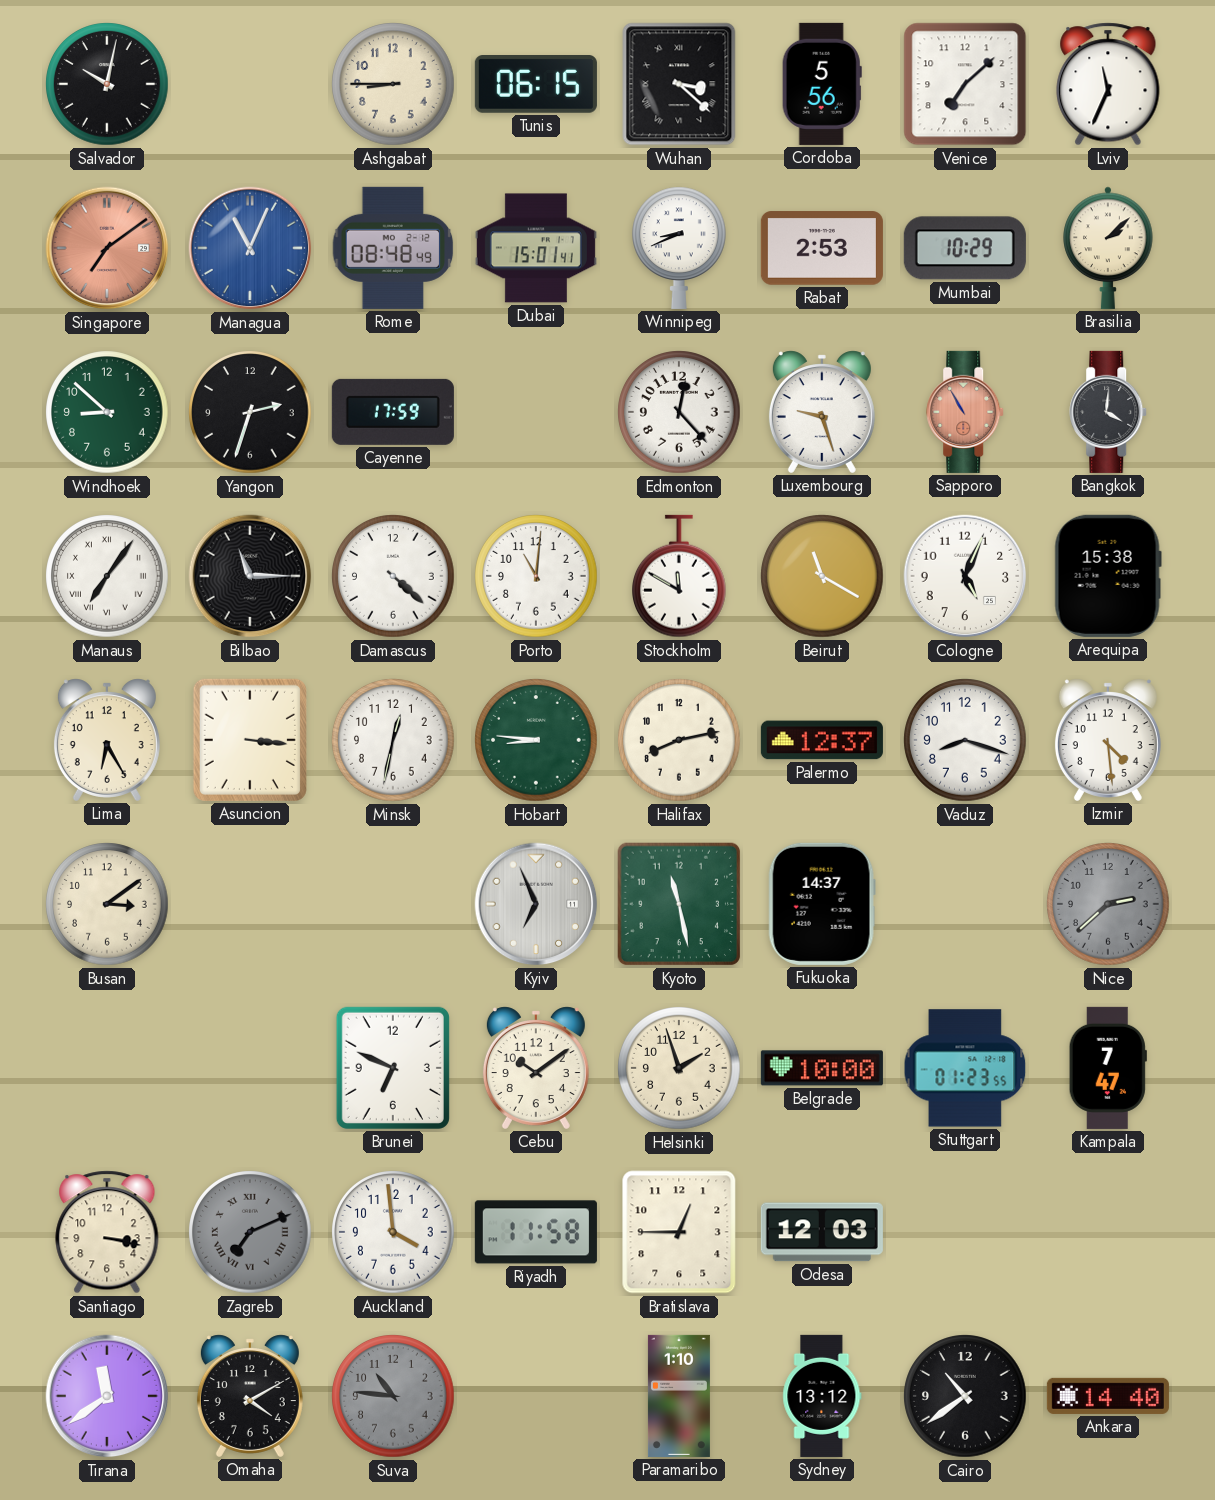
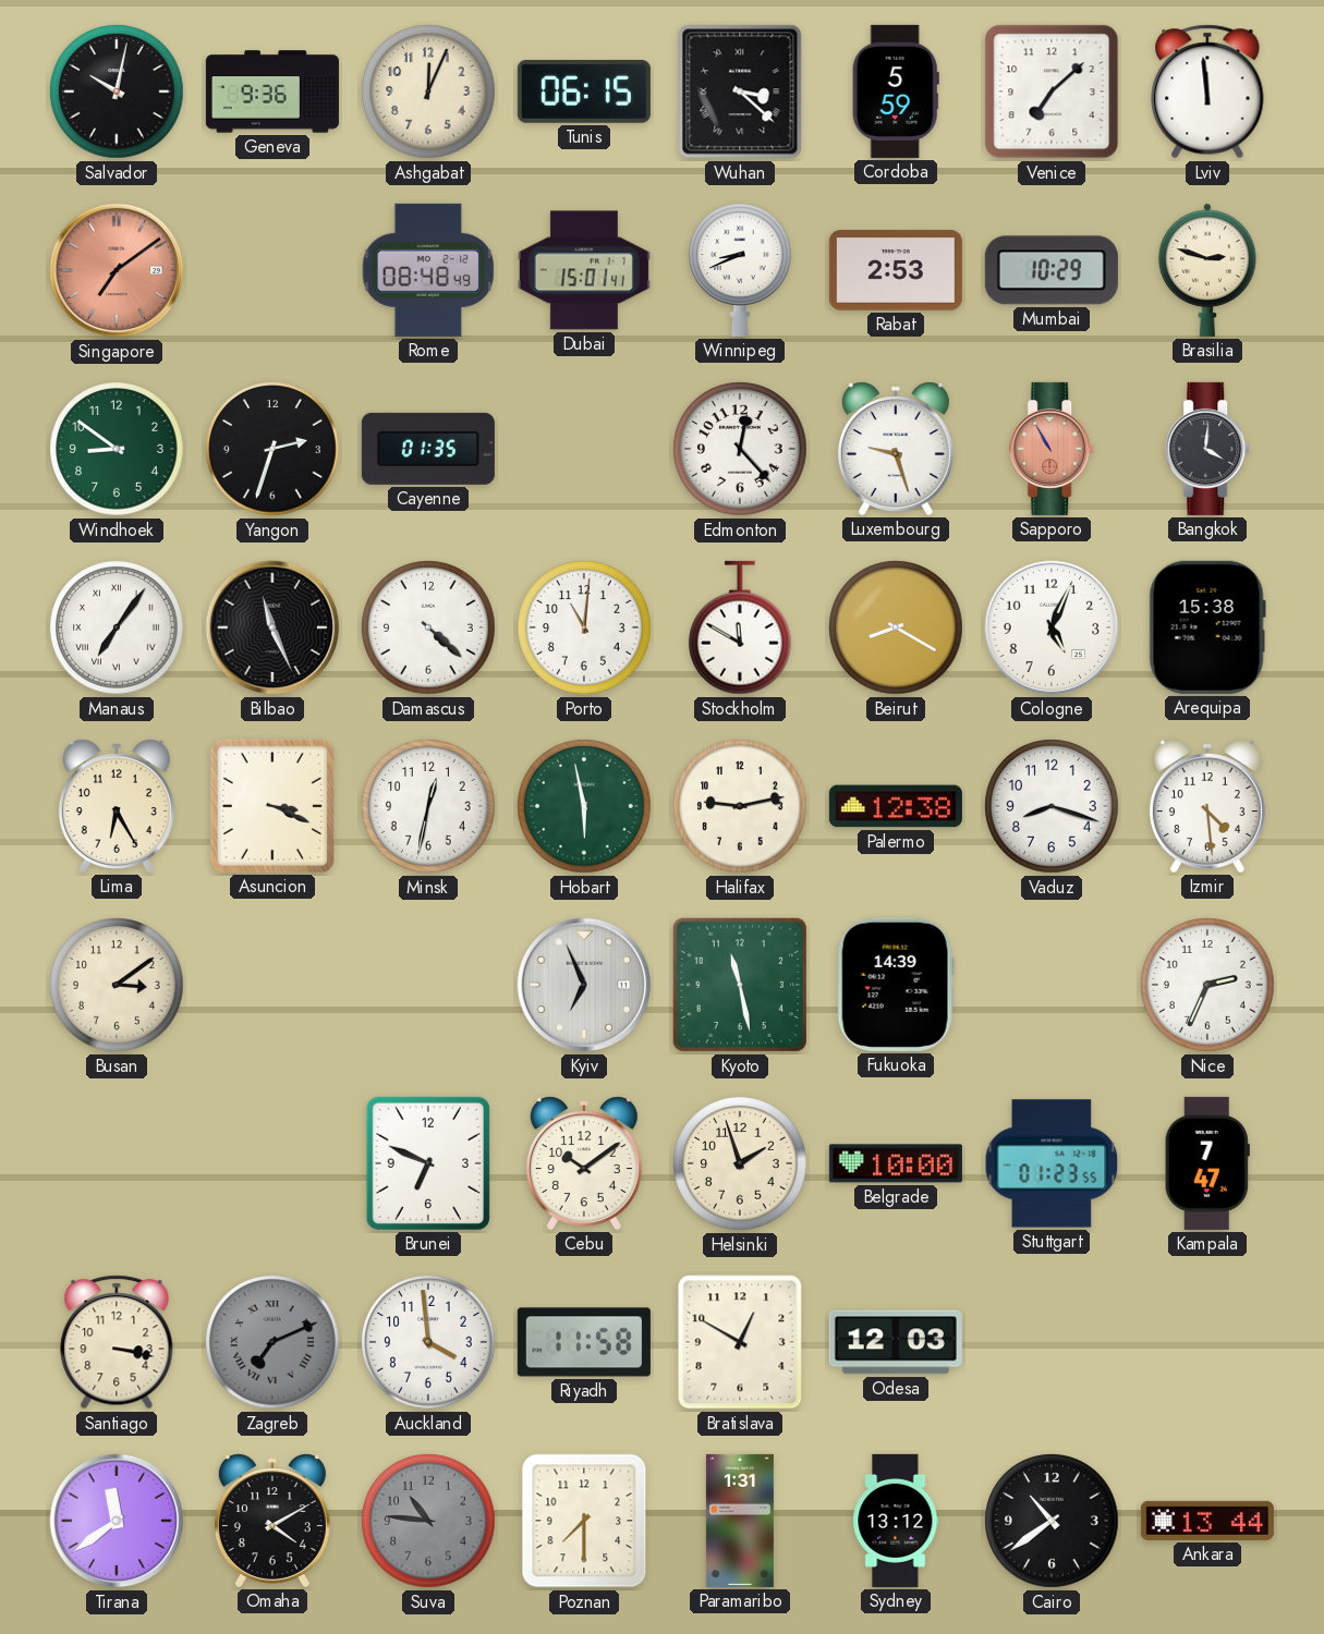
Geneva: none -> 9:36
Ashgabat: 8:45 -> 12:04
Cordoba: 5:56 -> 5:59
Lviv: 11:34 -> 11:59
Managua: 11:04 -> none
Brasilia: 2:08 -> 2:48
Windhoek: 8:52 -> 8:51
Cayenne: 17:59 -> 01:35
Bilbao: 11:15 -> 11:26
Beirut: 11:20 -> 8:20
Asuncion: 3:16 -> 3:19
Hobart: 8:46 -> 5:58
Halifax: 8:13 -> 9:13
Palermo: 12:37 -> 12:38
Fukuoka: 14:37 -> 14:39
Nice: 2:38 -> 2:34
Nice dial: grey -> white
Bratislava: 12:45 -> 12:50
Poznan: none -> 7:30
Paramaribo: 1:10 -> 1:31
Ankara: 14:40 -> 13:44
